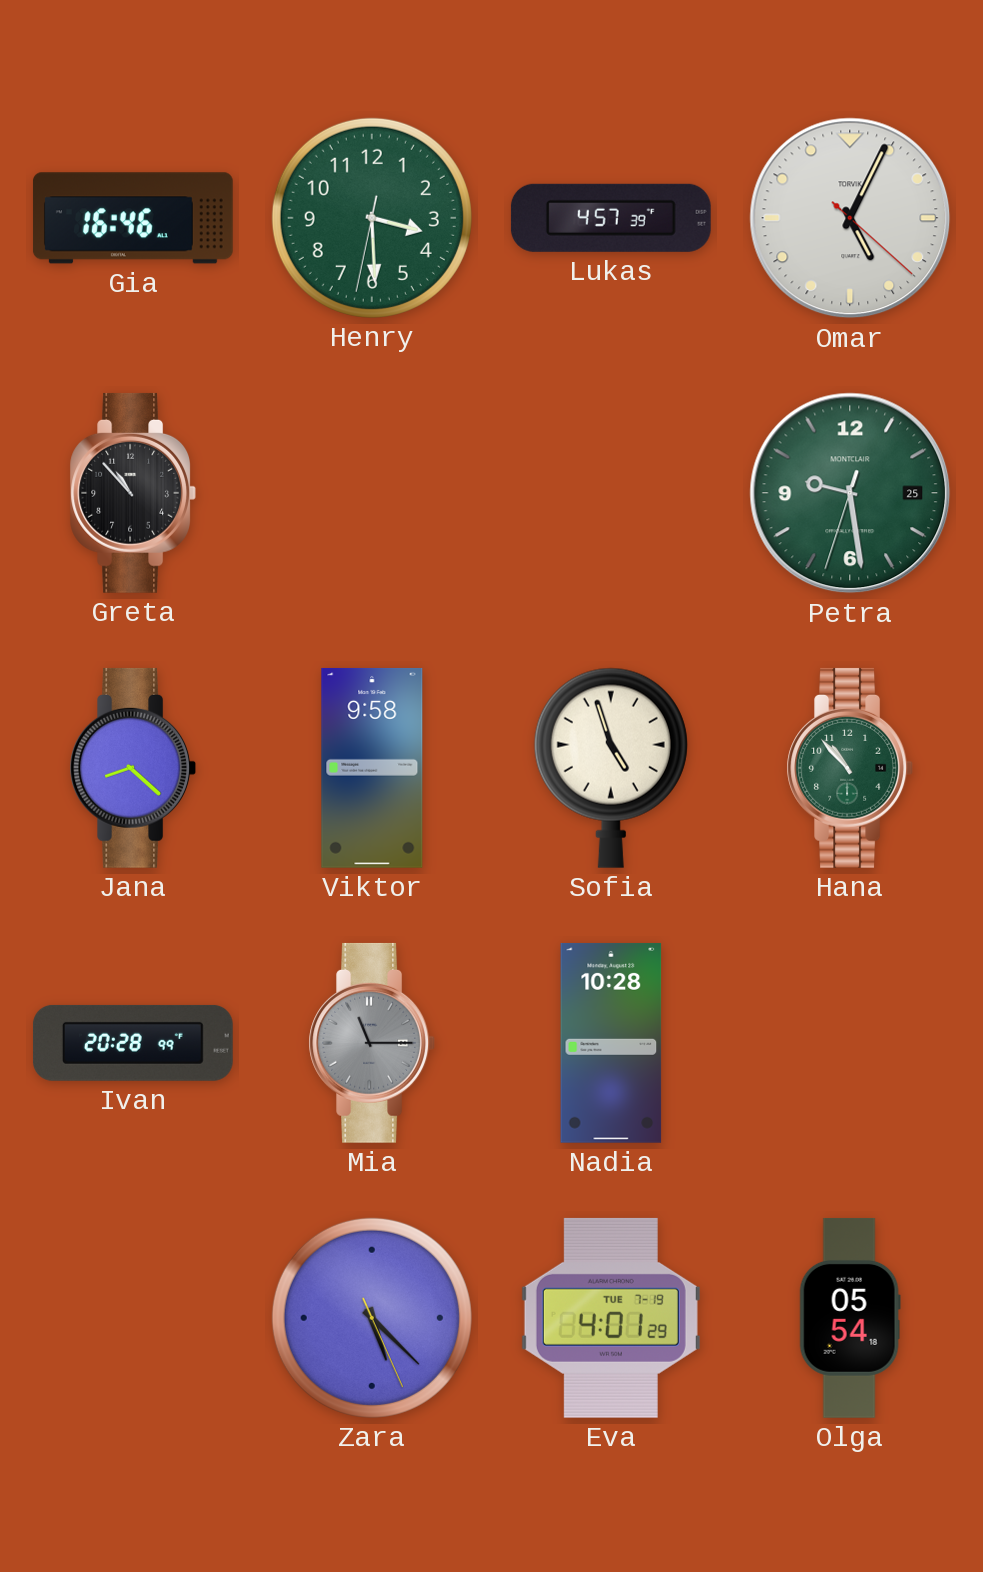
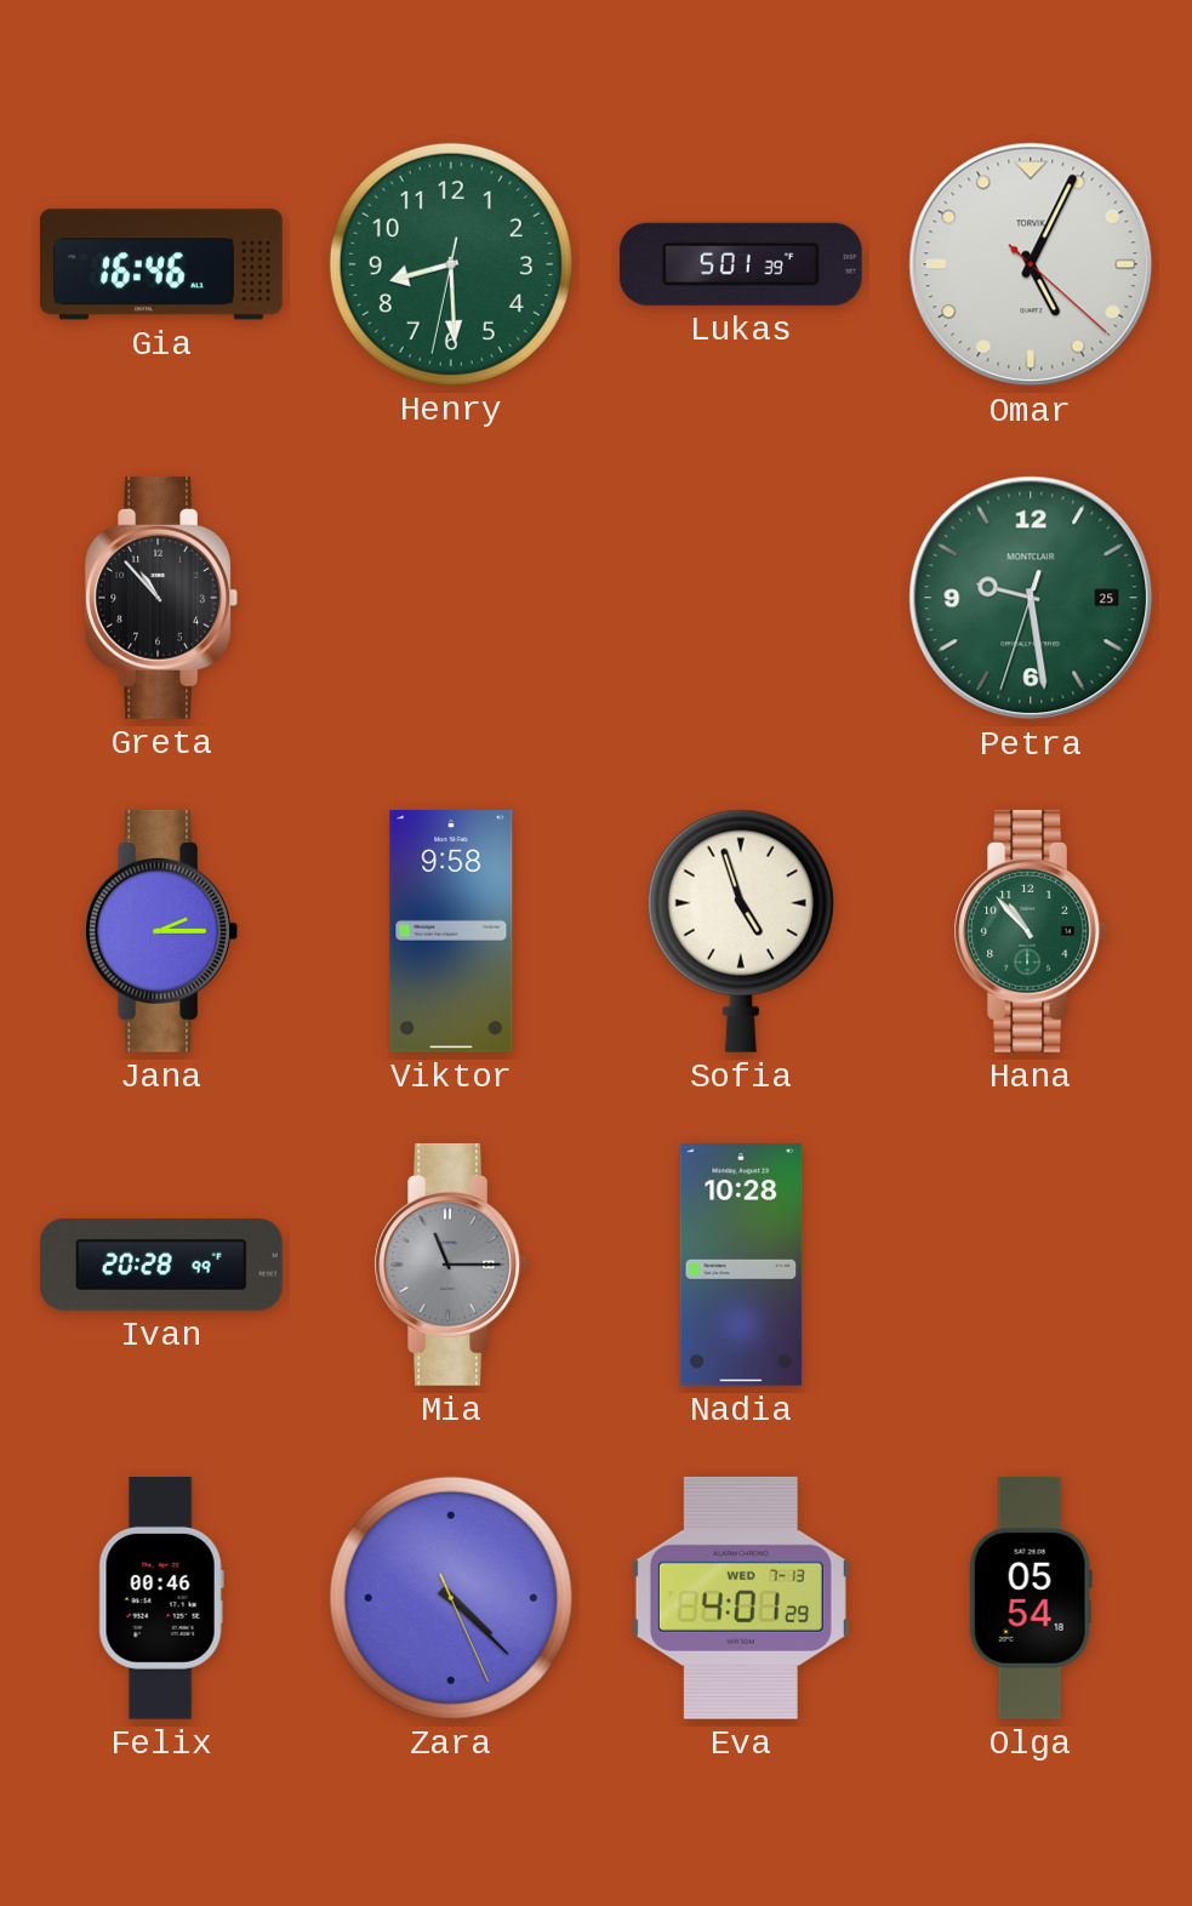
Henry: 3:29 -> 8:29
Lukas: 4:57 -> 5:01
Jana: 8:22 -> 2:15
Felix: none -> 00:46
Zara: 5:22 -> 4:22
Eva date: TUE 7-19 -> WED 7-13
